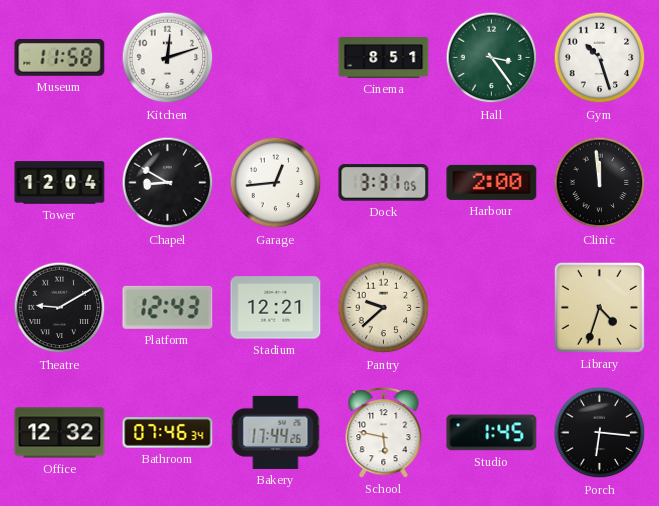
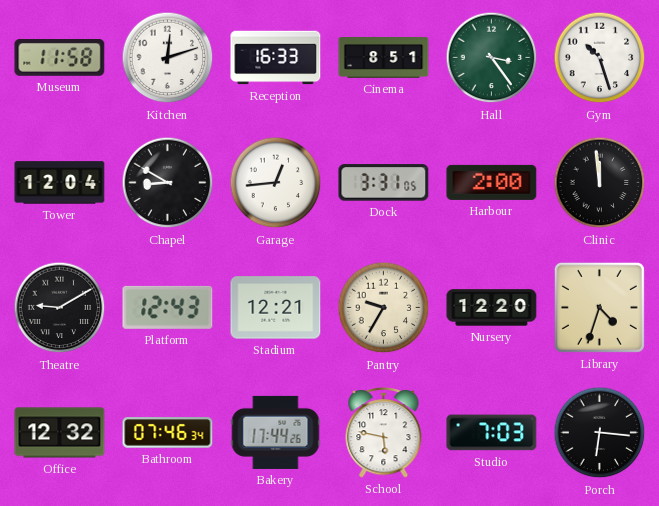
Reception: none -> 16:33
Pantry: 9:38 -> 9:35
Nursery: none -> 12:20
Studio: 1:45 -> 7:03
